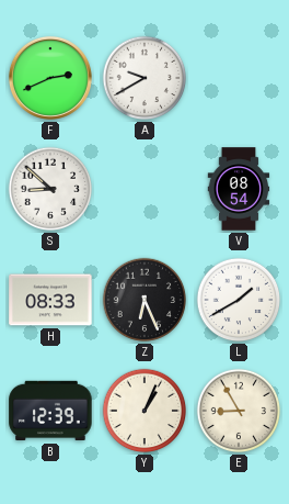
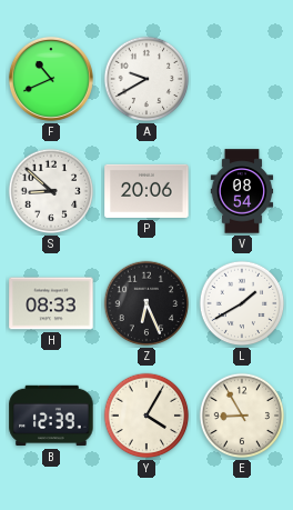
F: 2:41 -> 10:41
P: none -> 20:06
Y: 1:04 -> 4:05
